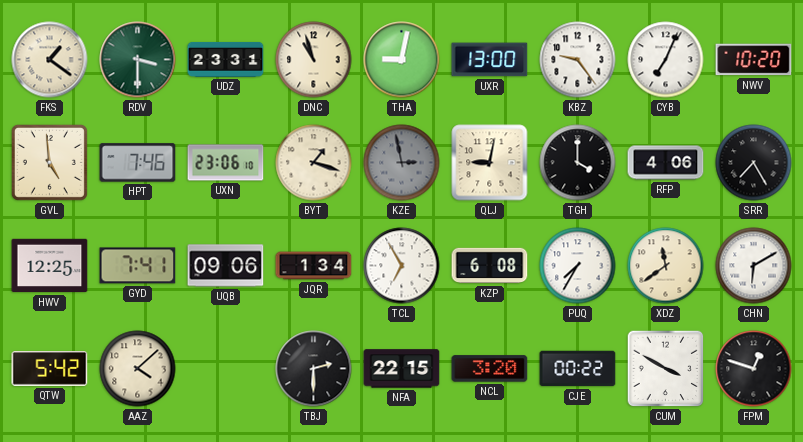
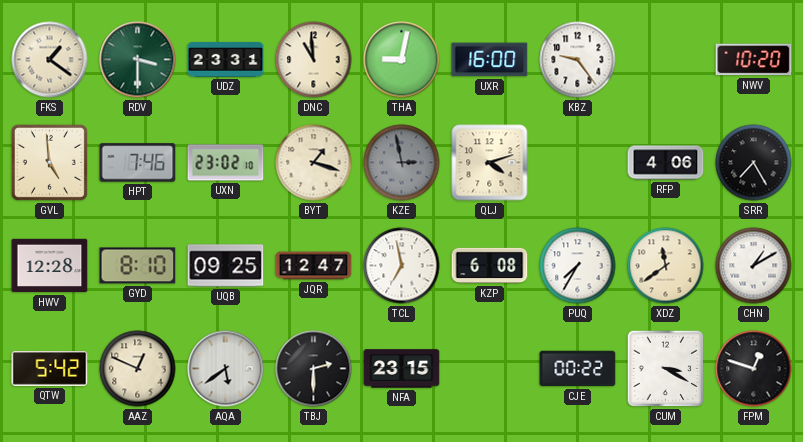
DNC: 10:57 -> 10:59
UXR: 13:00 -> 16:00
CYB: 7:04 -> none
UXN: 23:06 -> 23:02
QLJ: 9:02 -> 4:12
TGH: 4:00 -> none
HWV: 12:25 -> 12:28
GYD: 7:41 -> 8:10
UQB: 09:06 -> 09:25
JQR: 1:34 -> 12:47
TCL: 6:55 -> 6:58
CHN: 6:10 -> 1:10
AAZ: 4:08 -> 12:49
AQA: none -> 5:39
NFA: 22:15 -> 23:15
NCL: 3:20 -> none
CUM: 3:50 -> 3:20
